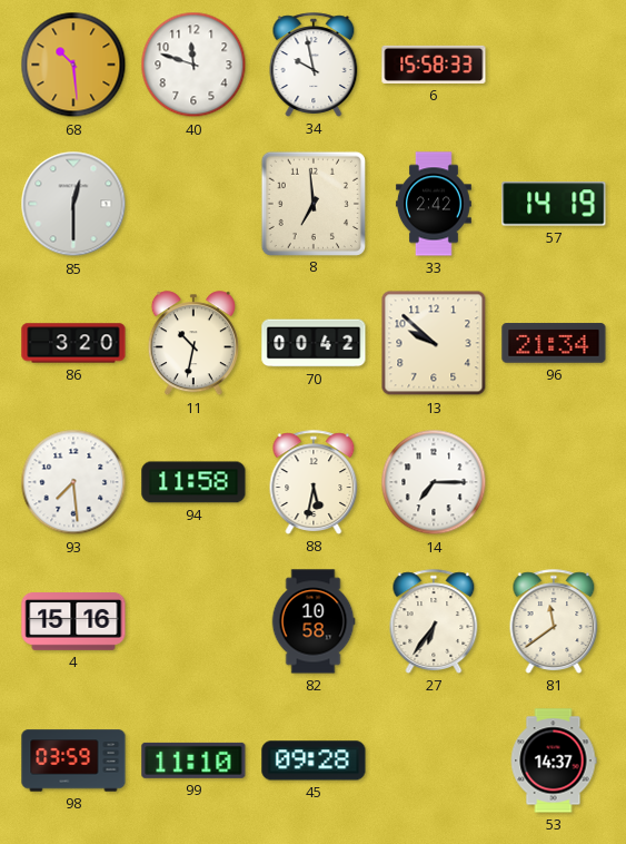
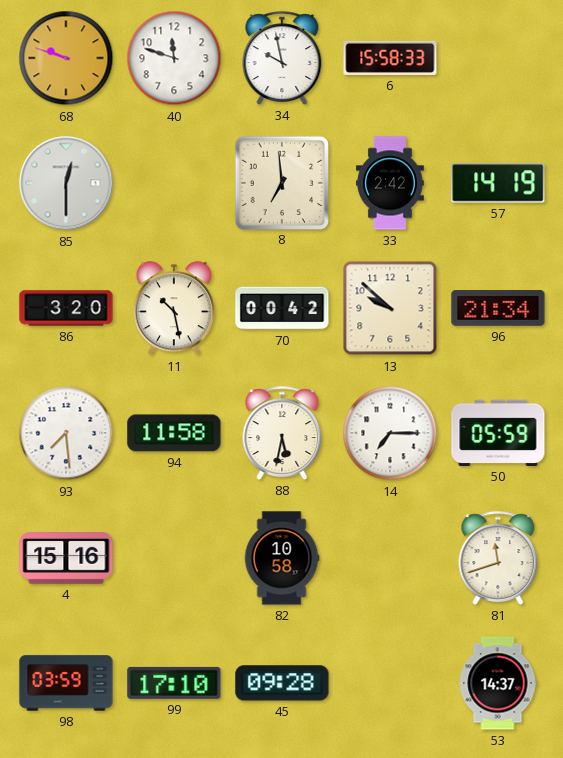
68: 10:29 -> 9:48
11: 10:32 -> 10:28
50: none -> 05:59
27: 6:36 -> none
81: 11:39 -> 11:42
99: 11:10 -> 17:10
